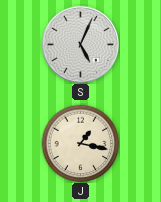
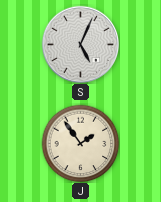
J: 1:17 -> 1:54
